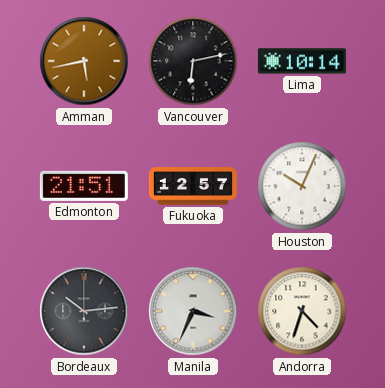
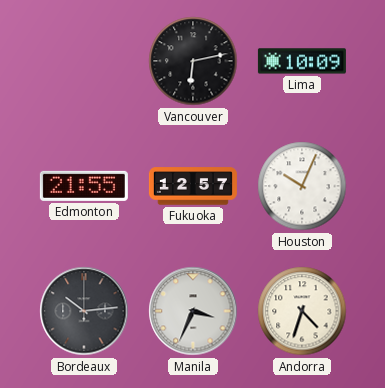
Amman: 5:43 -> none
Lima: 10:14 -> 10:09
Edmonton: 21:51 -> 21:55
